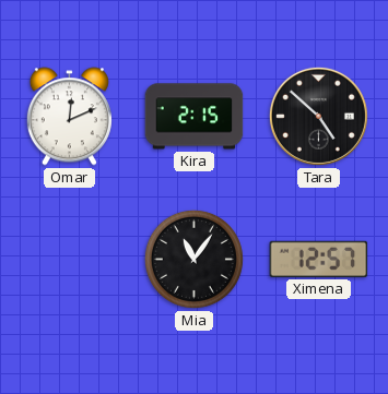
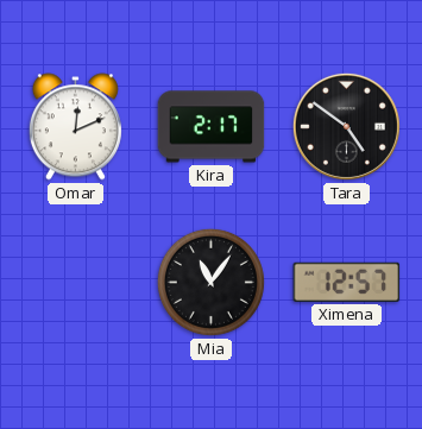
Kira: 2:15 -> 2:17
Tara: 4:52 -> 4:51
